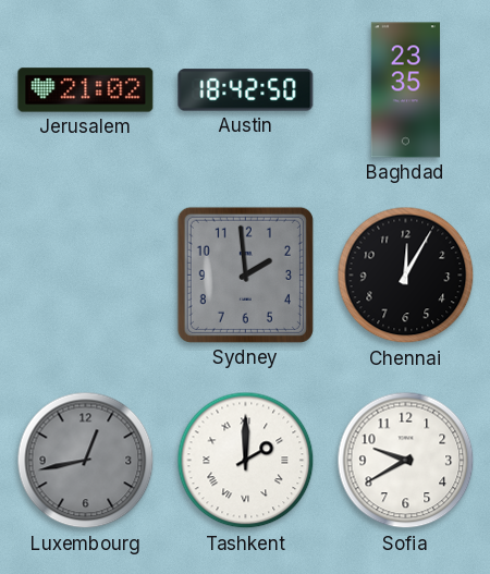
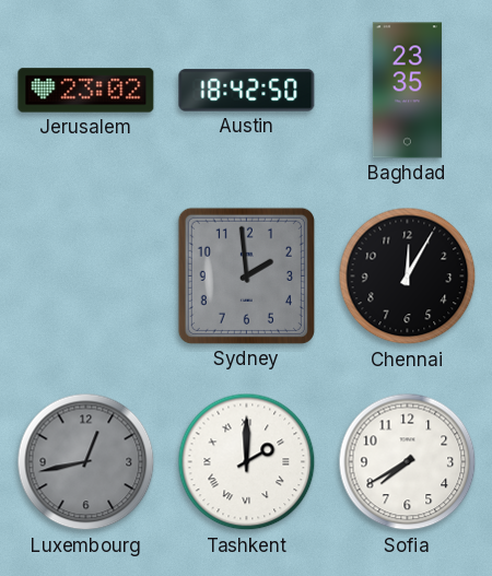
Jerusalem: 21:02 -> 23:02
Sofia: 9:40 -> 7:40
